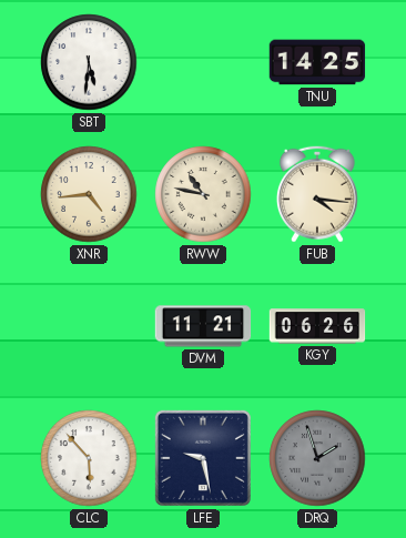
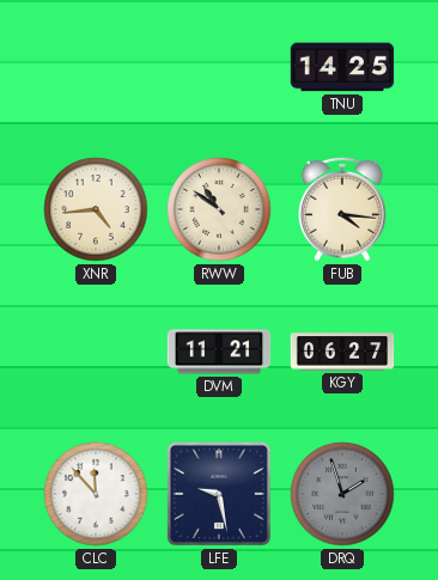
SBT: 5:31 -> none
RWW: 10:47 -> 10:51
KGY: 06:26 -> 06:27
CLC: 5:53 -> 11:53
